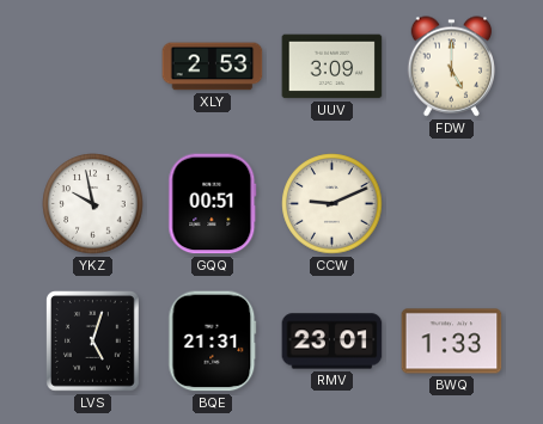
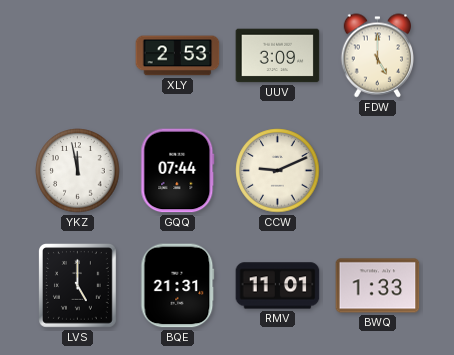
YKZ: 9:58 -> 11:58
GQQ: 00:51 -> 07:44
LVS: 5:03 -> 5:00
RMV: 23:01 -> 11:01
